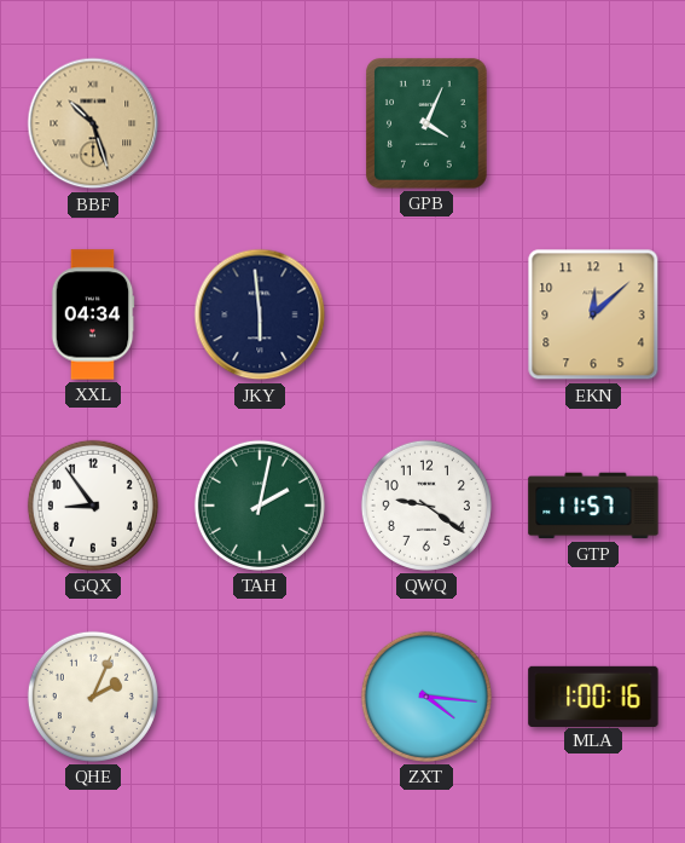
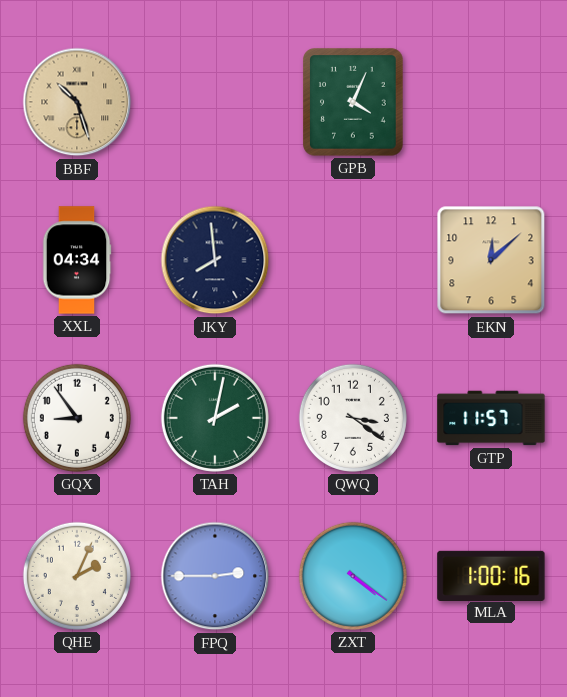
JKY: 5:59 -> 7:59
QWQ: 9:21 -> 3:21
FPQ: none -> 2:45
ZXT: 4:16 -> 4:21
